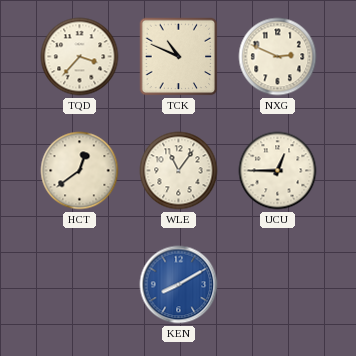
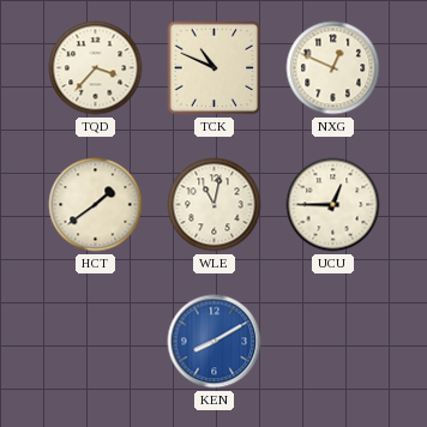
NXG: 2:49 -> 12:49
HCT: 12:39 -> 1:39
WLE: 11:06 -> 11:02
